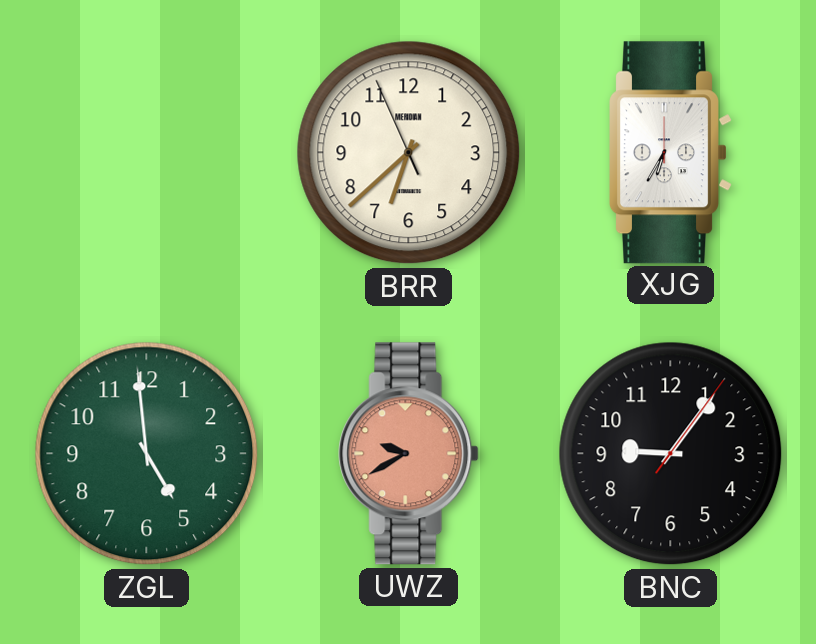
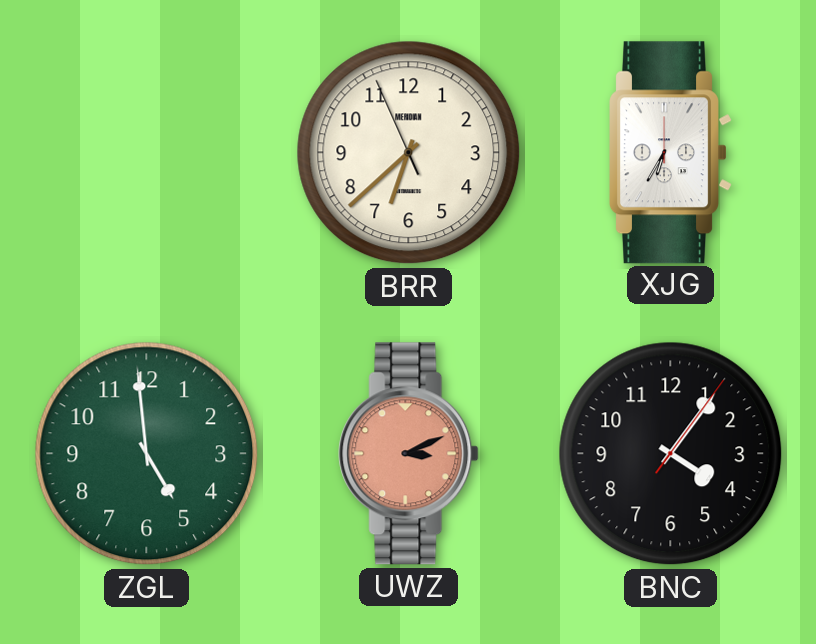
UWZ: 9:40 -> 3:11
BNC: 9:06 -> 4:06
